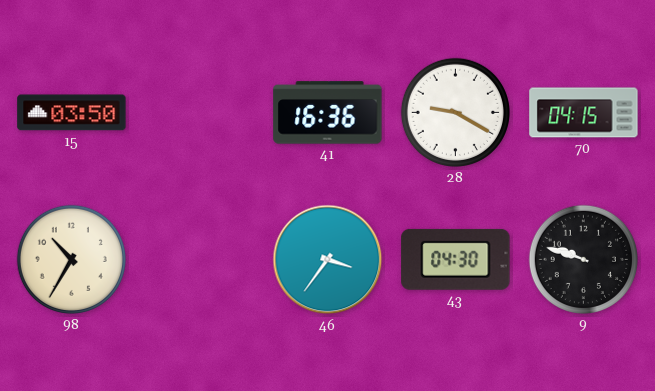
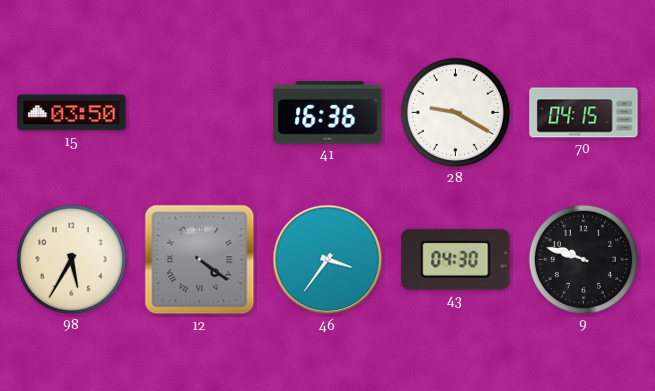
98: 10:35 -> 5:35
12: none -> 4:21
